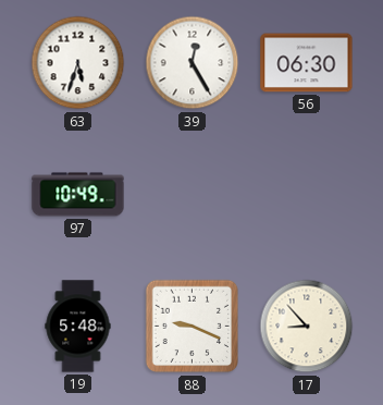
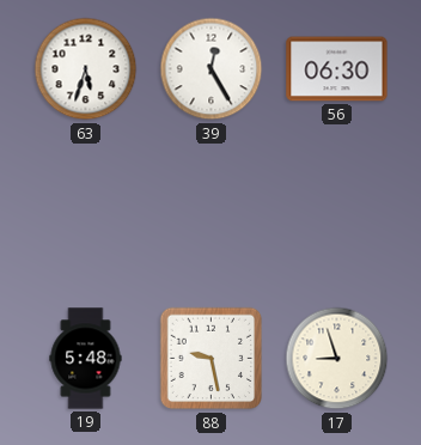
97: 10:49 -> none
88: 9:19 -> 9:28
17: 8:53 -> 8:57
